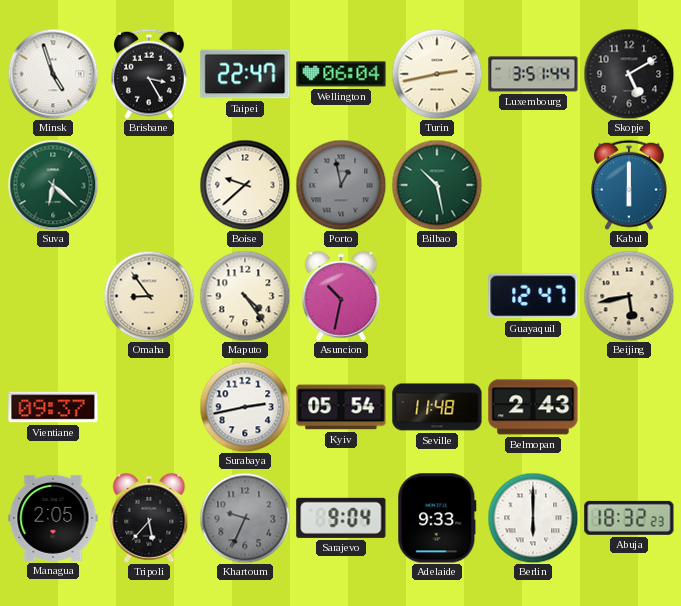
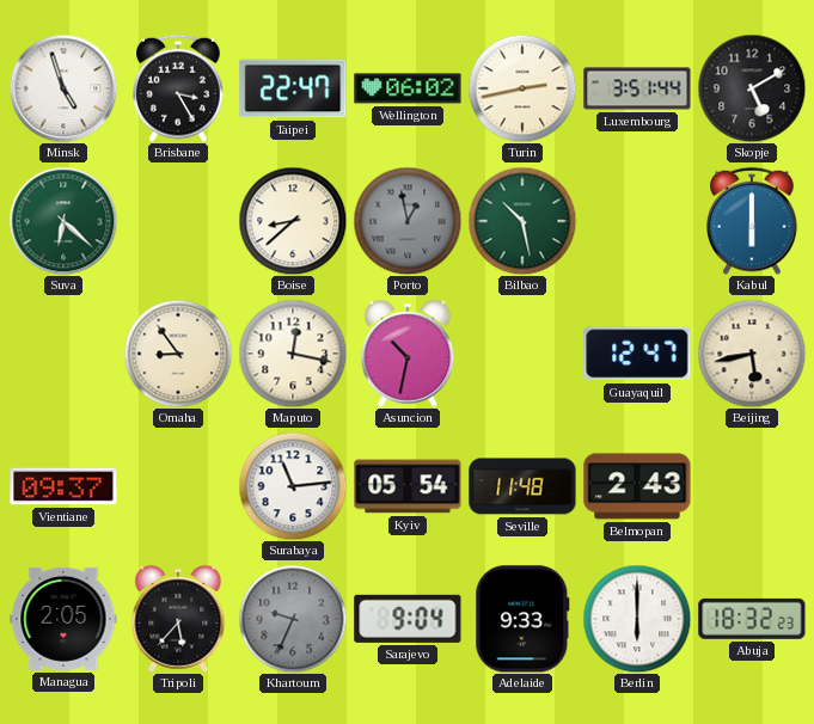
Wellington: 06:04 -> 06:02
Boise: 9:38 -> 8:38
Maputo: 4:24 -> 12:17
Surabaya: 2:43 -> 11:14
